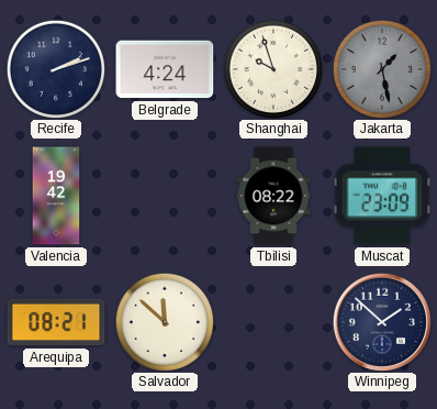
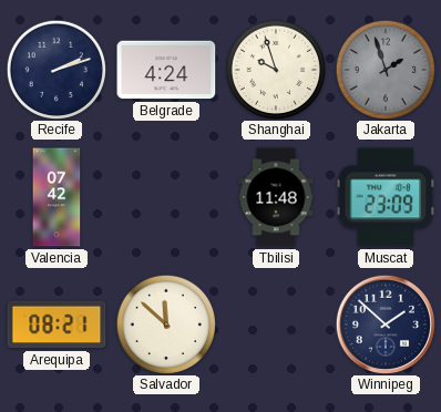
Jakarta: 1:28 -> 1:57
Valencia: 19:42 -> 07:42
Tbilisi: 08:22 -> 11:48
